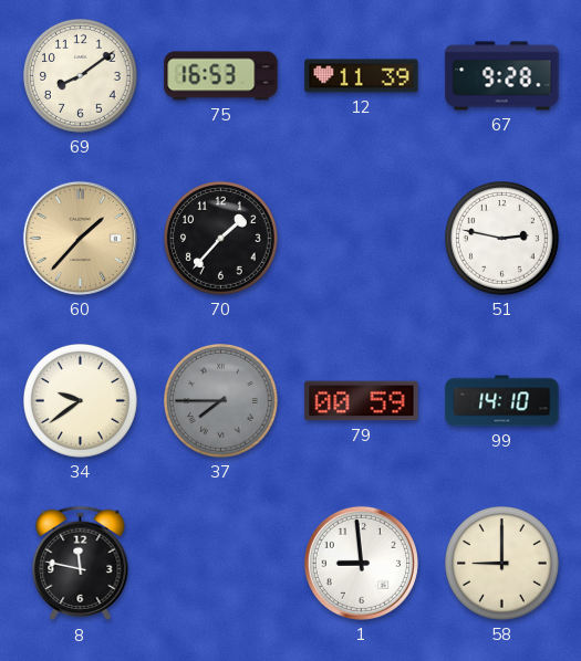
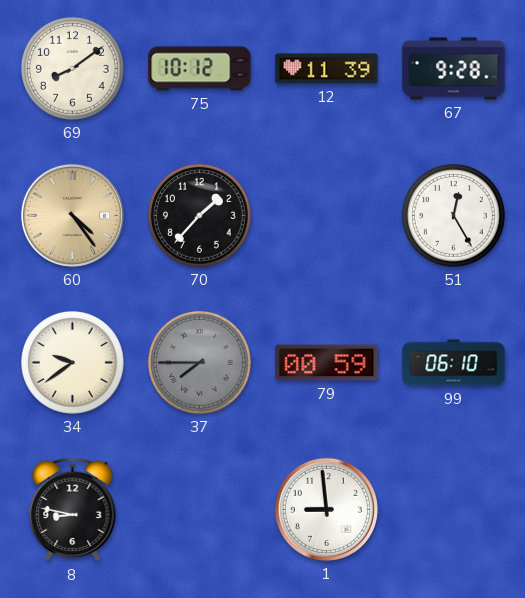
75: 16:53 -> 10:12
60: 1:37 -> 4:24
51: 2:47 -> 12:25
99: 14:10 -> 06:10
8: 11:47 -> 8:47
58: 9:00 -> none
